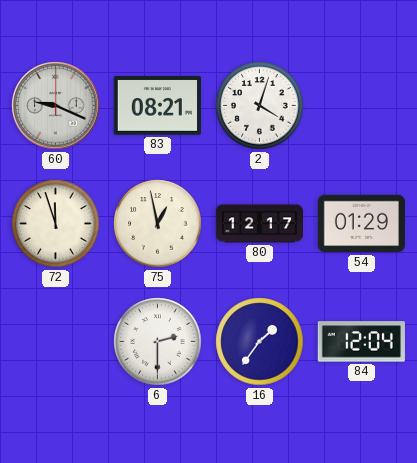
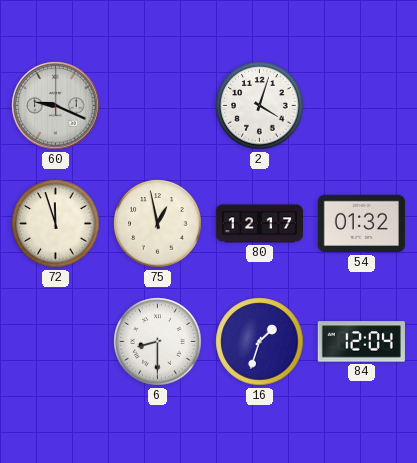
83: 08:21 -> none
54: 01:29 -> 01:32
6: 2:30 -> 8:30
16: 1:36 -> 1:33
